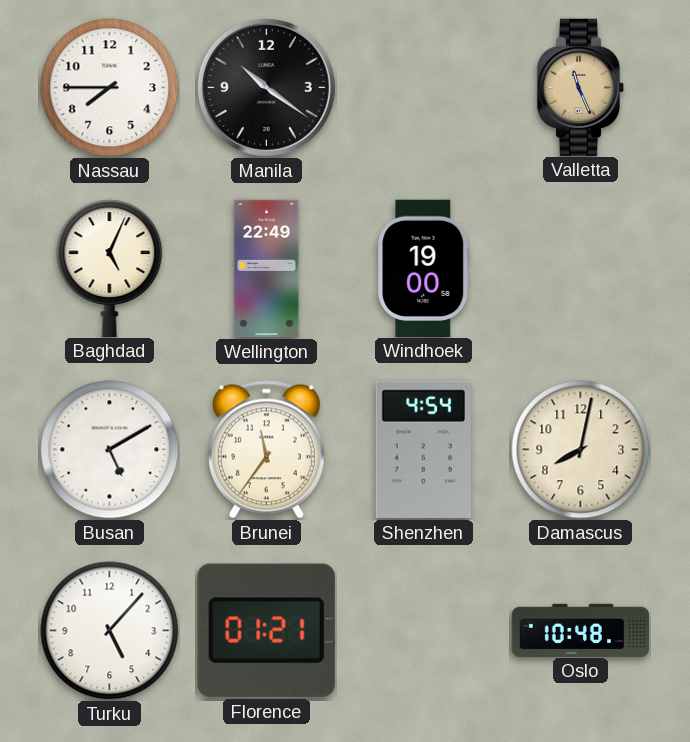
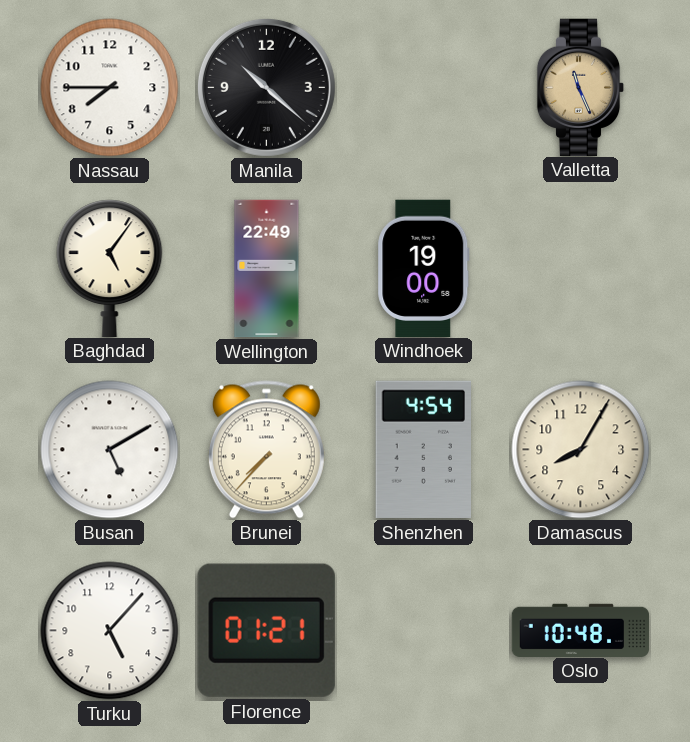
Manila: 10:21 -> 10:22
Baghdad: 5:04 -> 5:06
Brunei: 11:36 -> 7:37
Damascus: 8:02 -> 8:05
